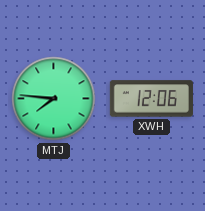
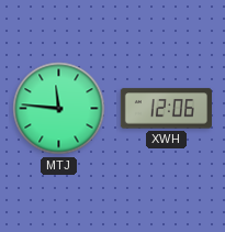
MTJ: 7:46 -> 11:46
